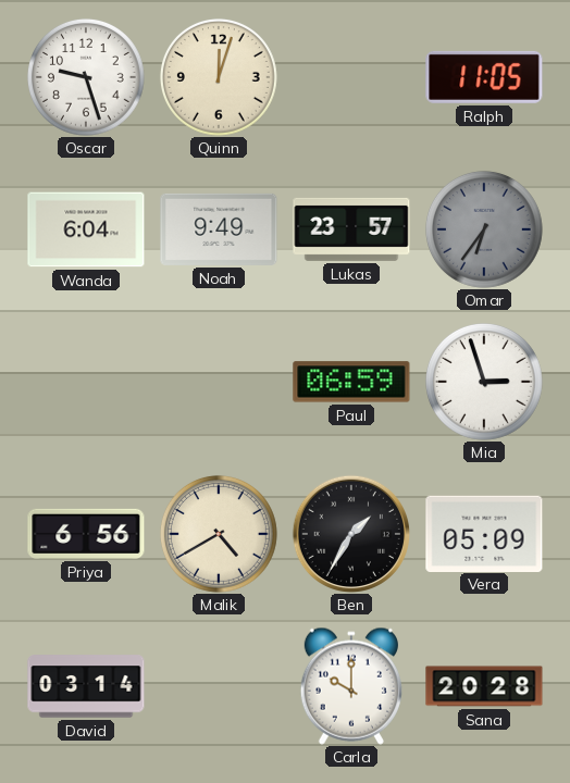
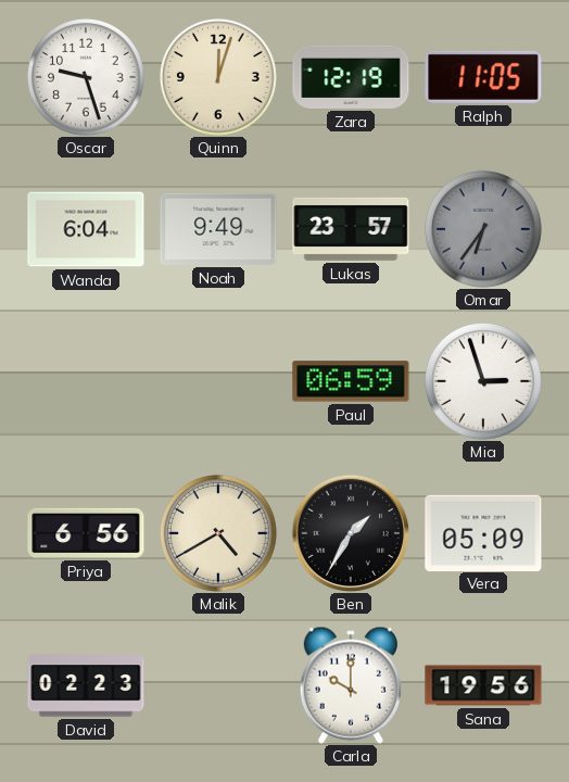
Zara: none -> 12:19
David: 03:14 -> 02:23
Sana: 20:28 -> 19:56
